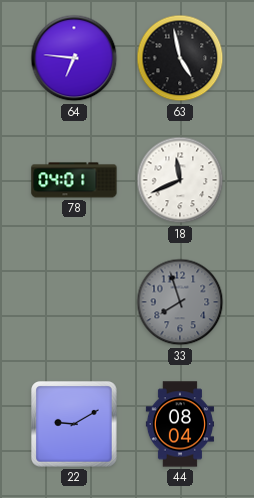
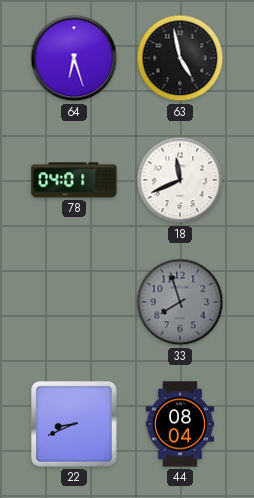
64: 6:46 -> 6:27
22: 9:10 -> 8:41
